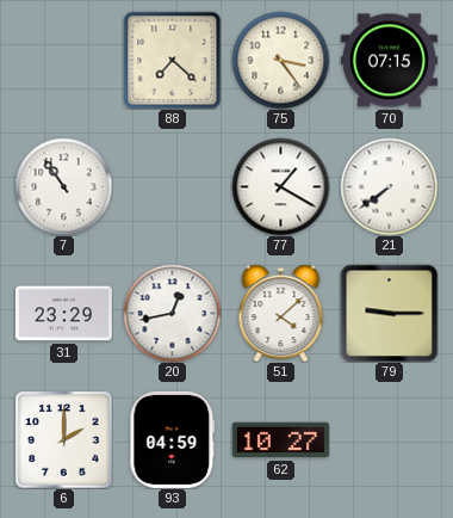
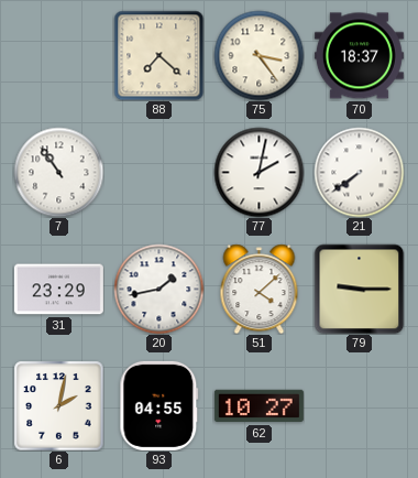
70: 07:15 -> 18:37
77: 1:20 -> 2:02
20: 12:43 -> 1:43
6: 2:00 -> 2:02
93: 04:59 -> 04:55
